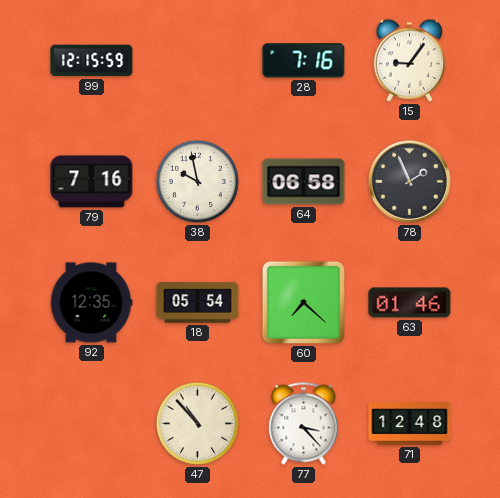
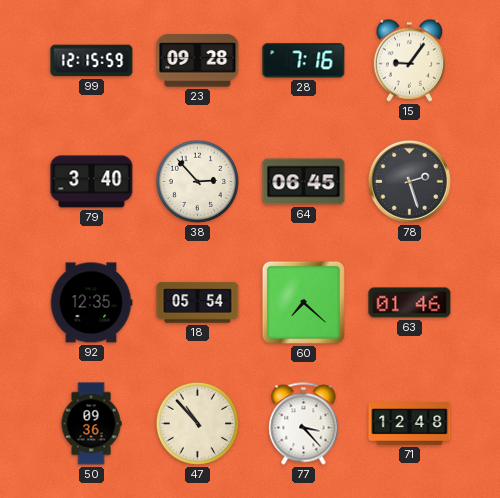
23: none -> 09:28
79: 7:16 -> 3:40
38: 9:58 -> 2:53
64: 06:58 -> 06:45
78: 1:56 -> 2:27
50: none -> 09:36
